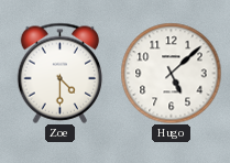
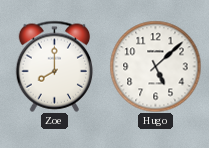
Zoe: 4:30 -> 8:00
